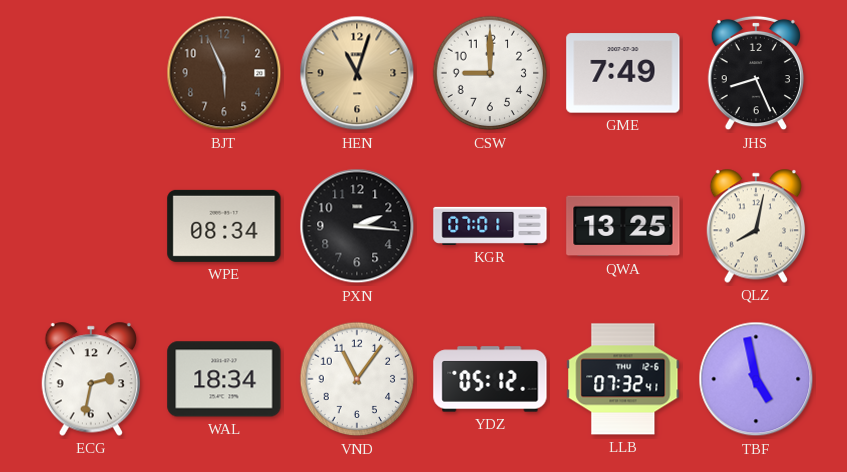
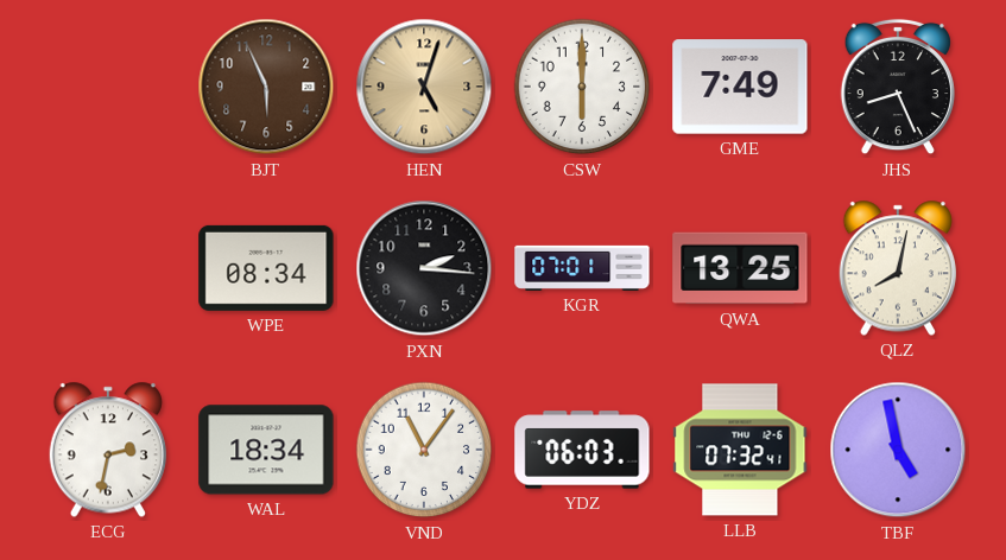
HEN: 11:03 -> 5:03
CSW: 9:00 -> 6:00
YDZ: 05:12 -> 06:03
